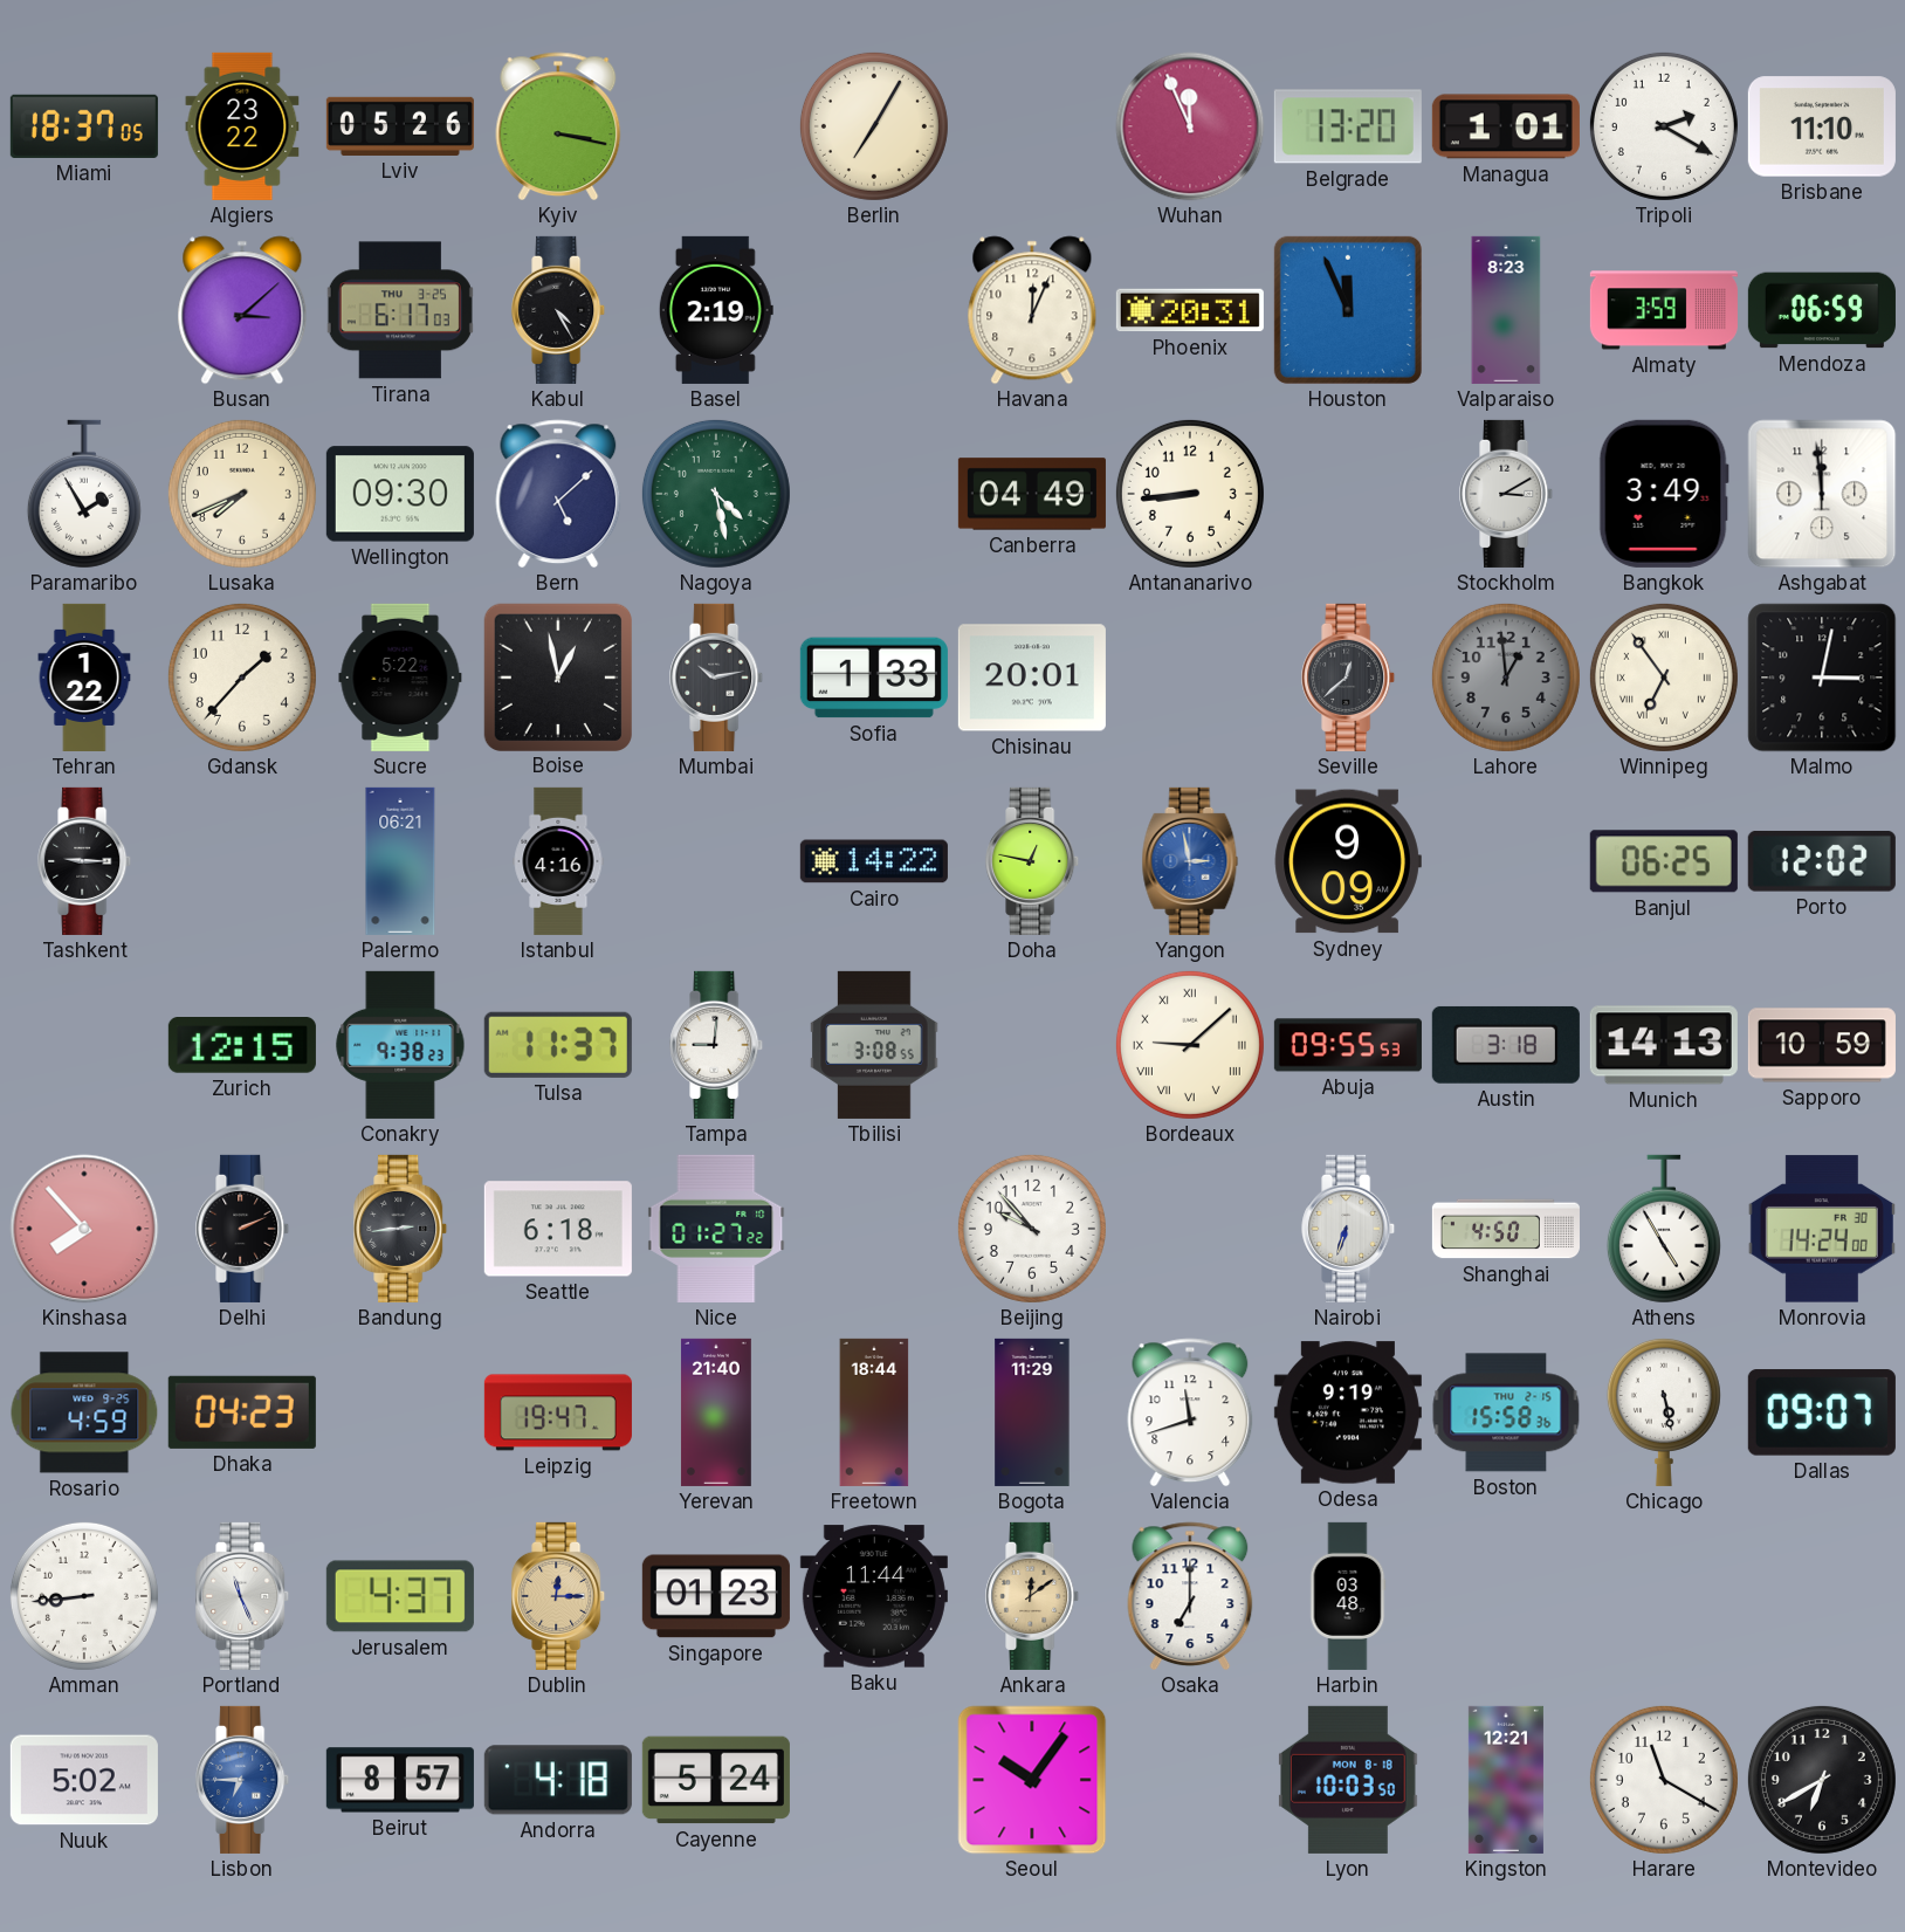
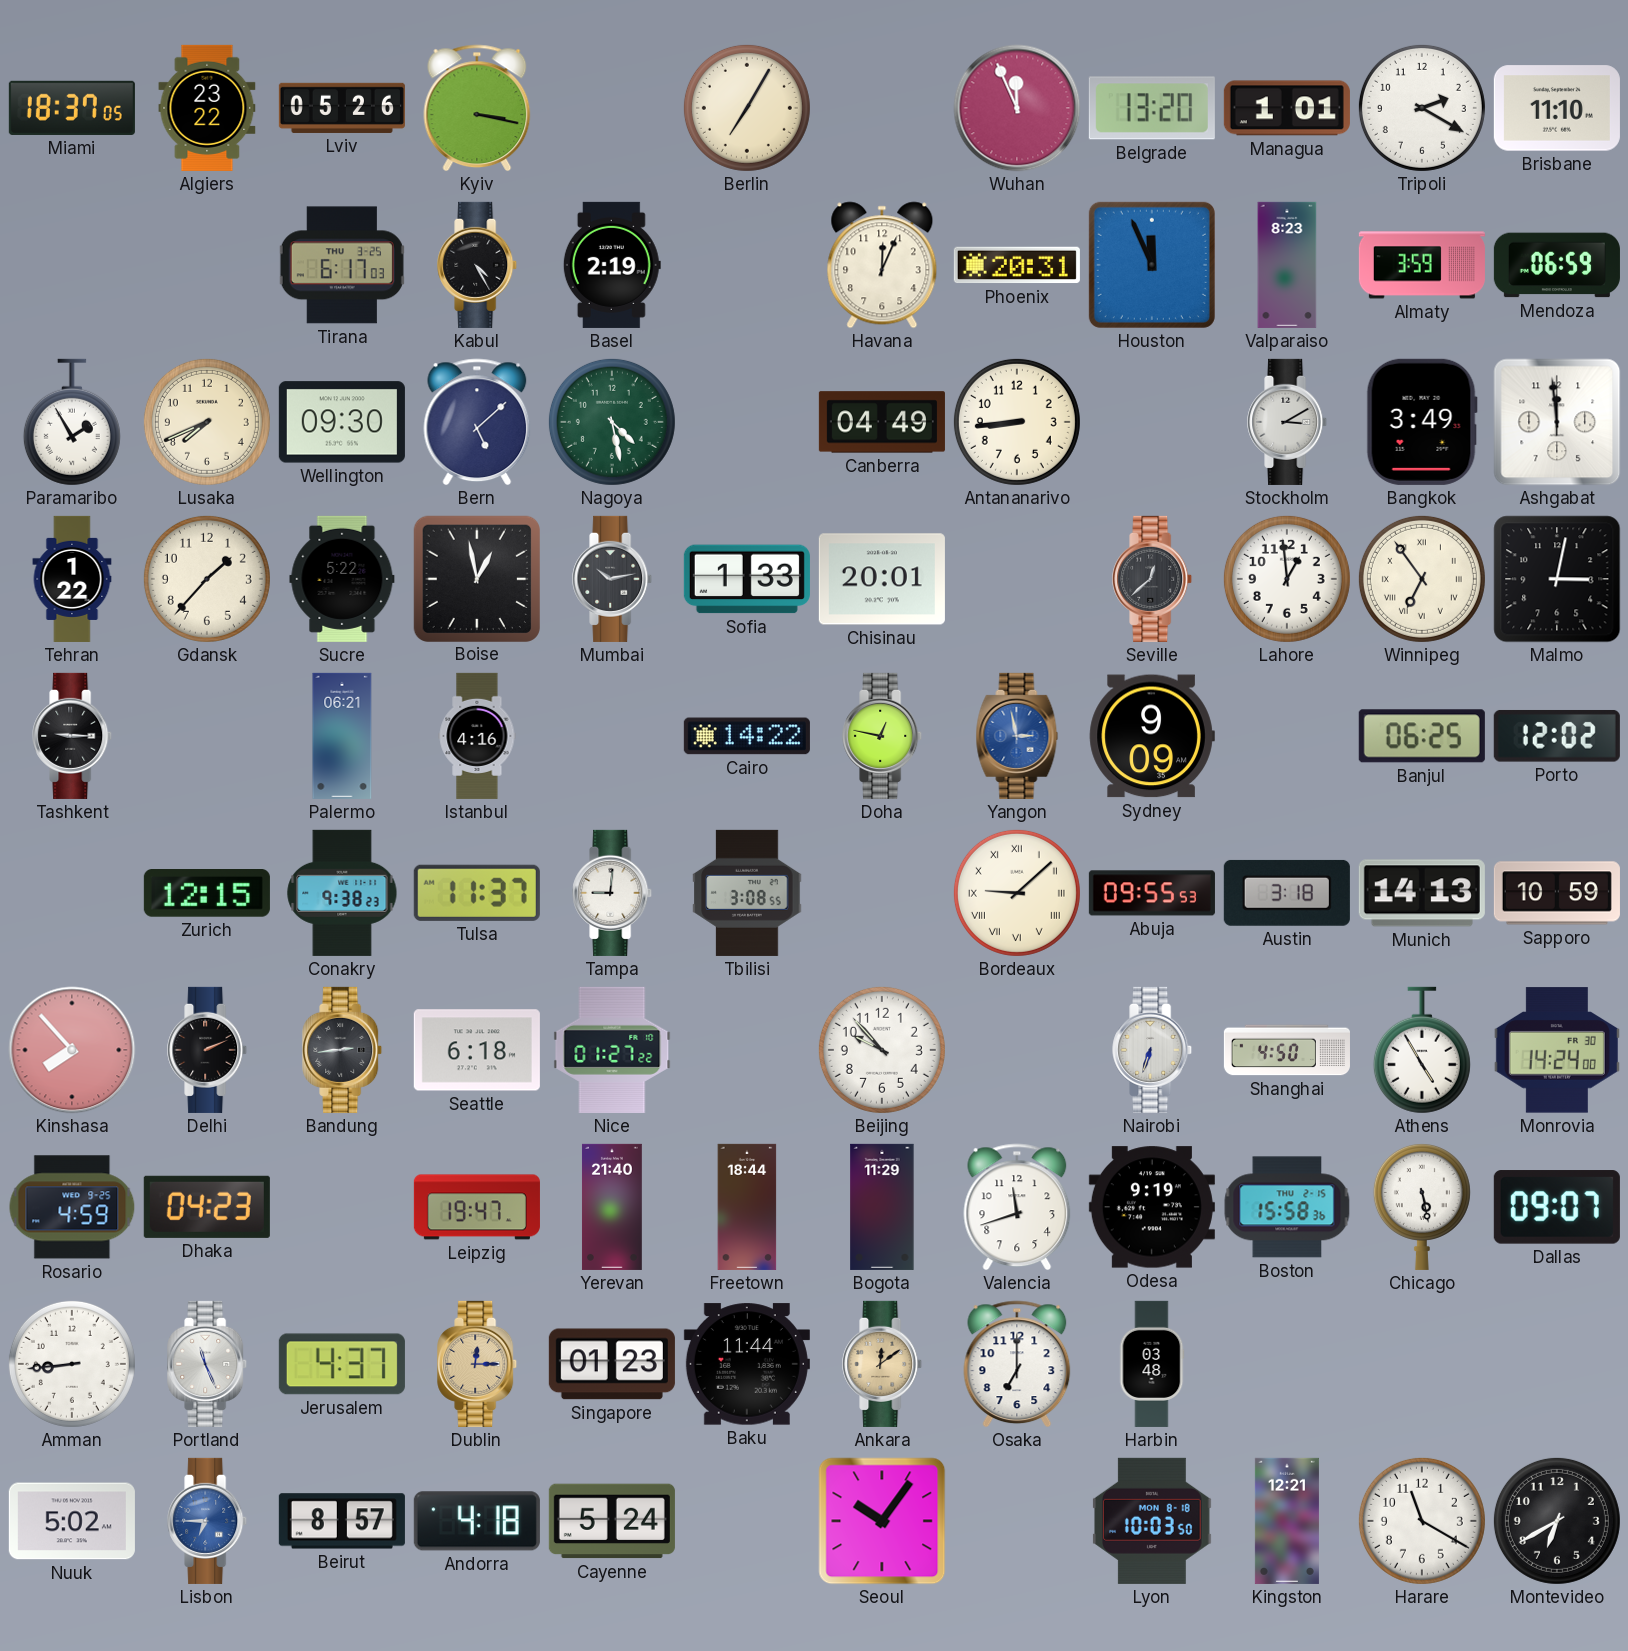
Busan: 3:08 -> none
Lahore dial: grey -> white
